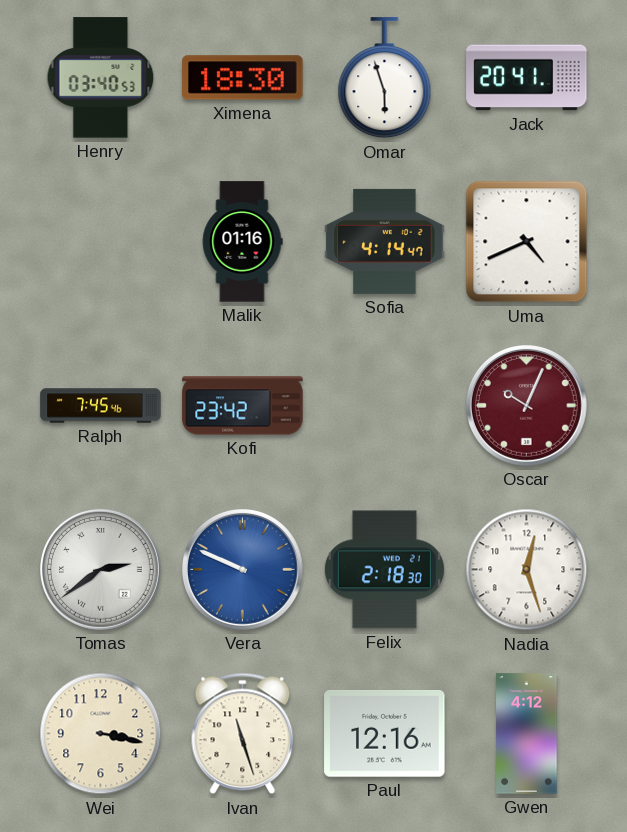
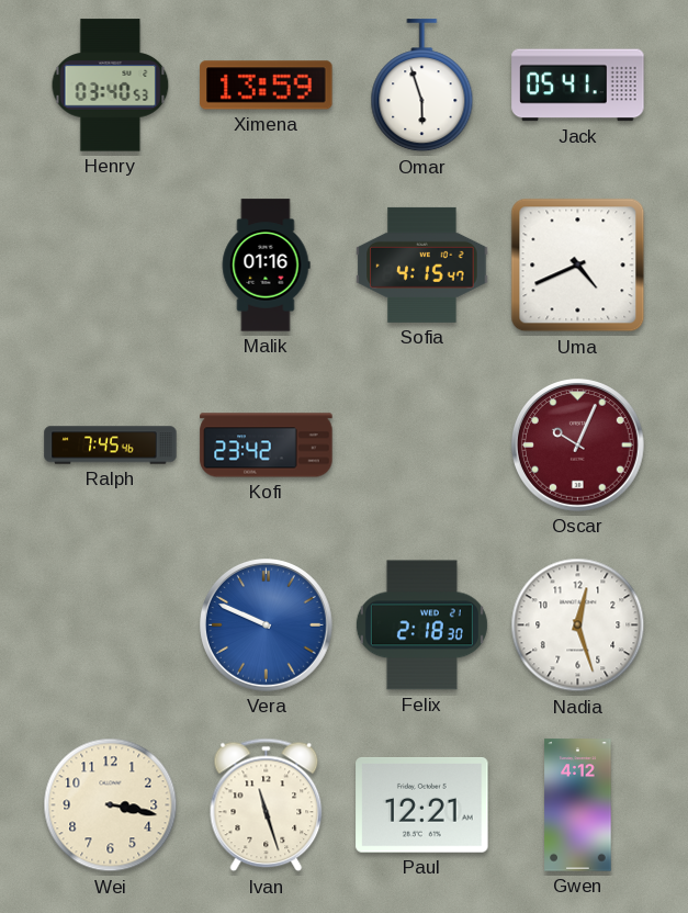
Ximena: 18:30 -> 13:59
Jack: 20:41 -> 05:41
Sofia: 4:14 -> 4:15
Tomas: 2:39 -> none
Paul: 12:16 -> 12:21
